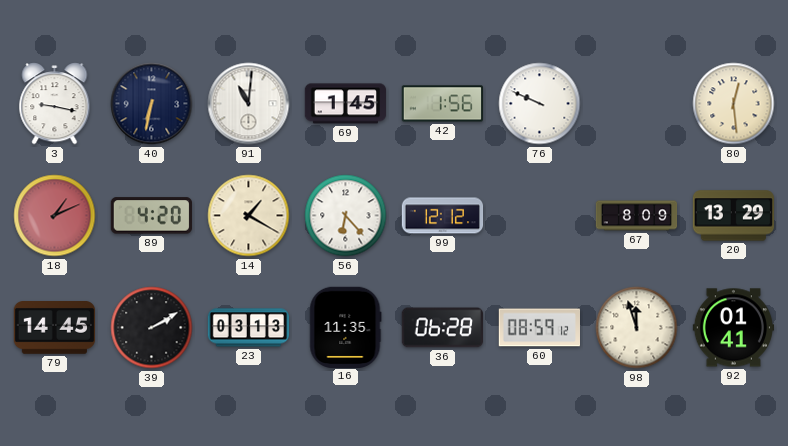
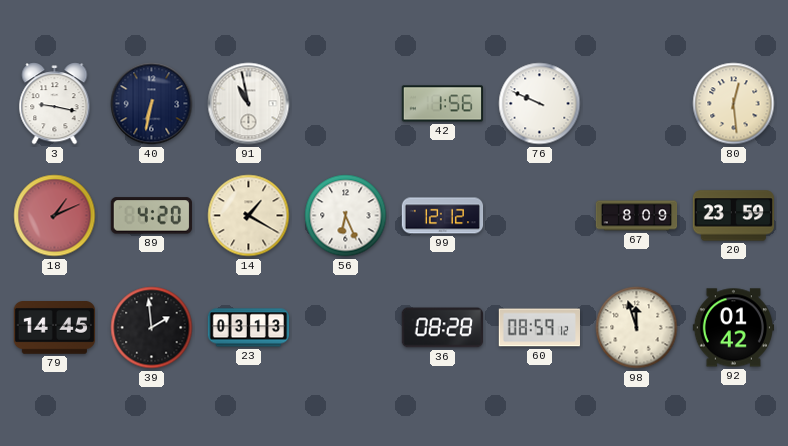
91: 11:01 -> 10:58
69: 1:45 -> none
56: 6:23 -> 6:26
20: 13:29 -> 23:59
39: 2:10 -> 1:59
16: 11:35 -> none
36: 06:28 -> 08:28
92: 01:41 -> 01:42
